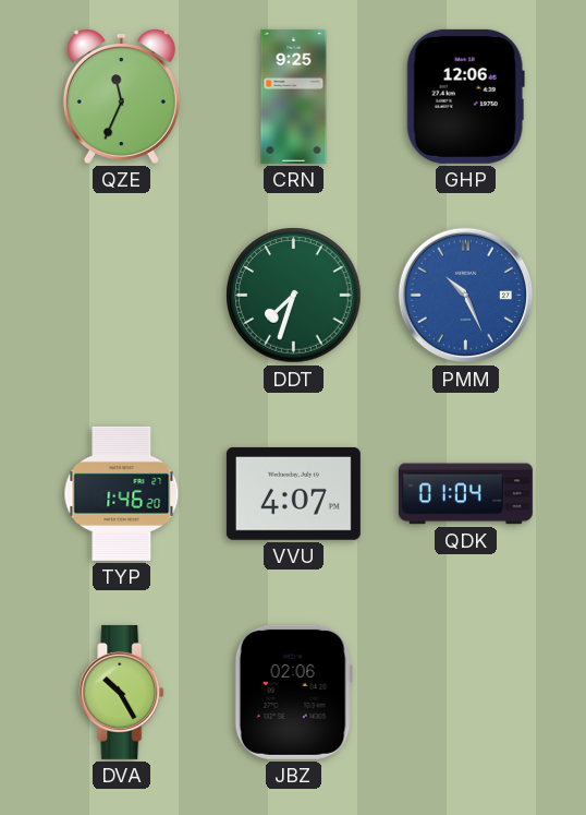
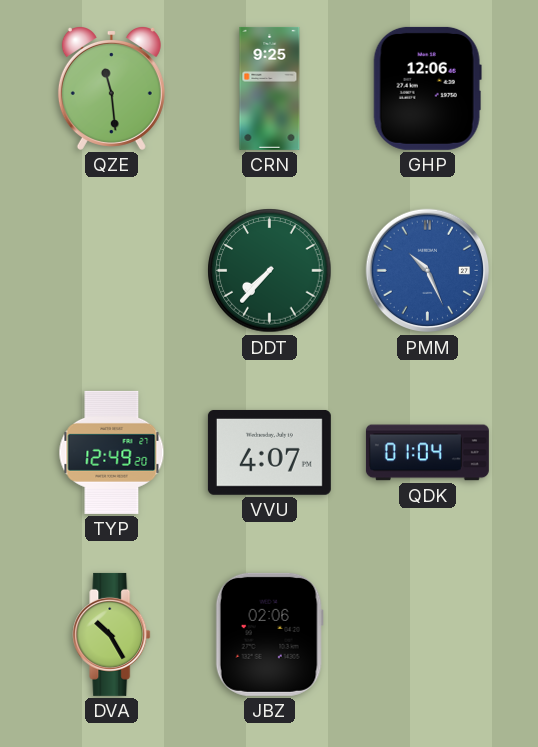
QZE: 11:34 -> 11:29
DDT: 7:33 -> 7:37
TYP: 1:46 -> 12:49
